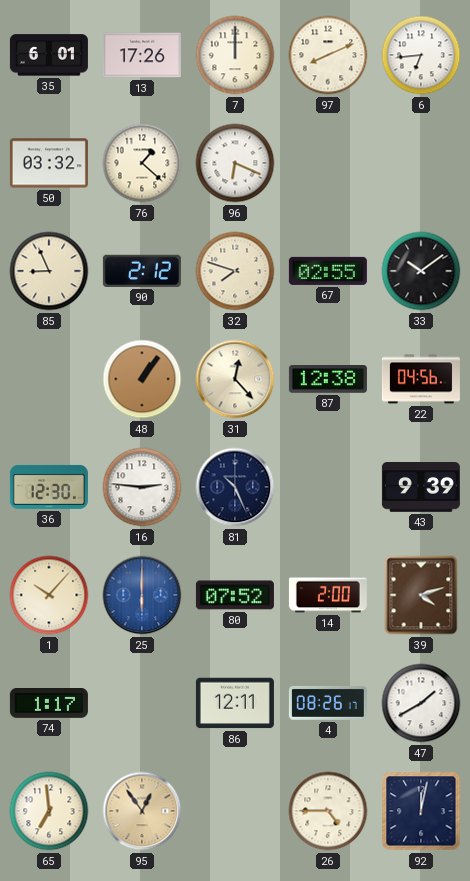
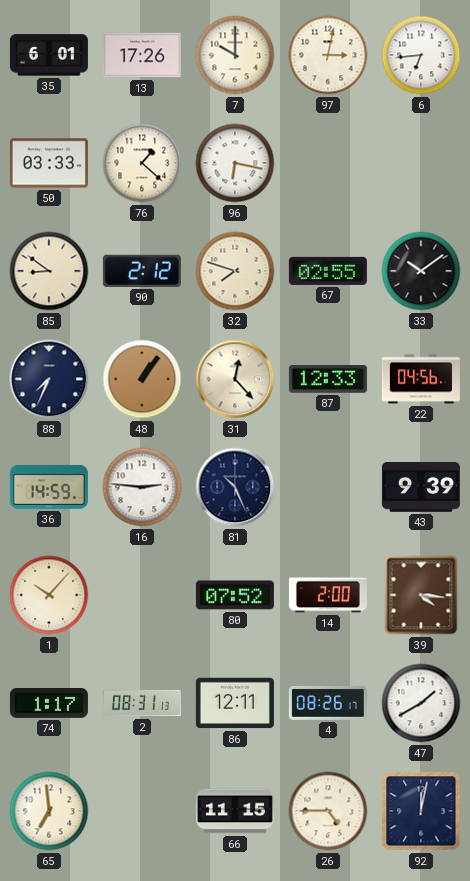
7: 12:00 -> 10:00
97: 8:11 -> 3:02
50: 03:32 -> 03:33
96: 6:19 -> 6:17
85: 8:56 -> 8:51
88: none -> 7:34
87: 12:38 -> 12:33
36: 12:30 -> 14:59
25: 6:00 -> none
39: 4:12 -> 4:16
2: none -> 08:31
95: 12:54 -> none
66: none -> 11:15
